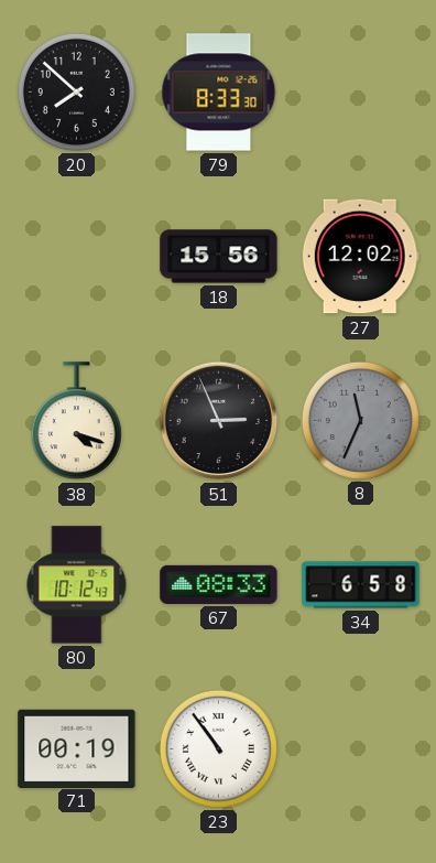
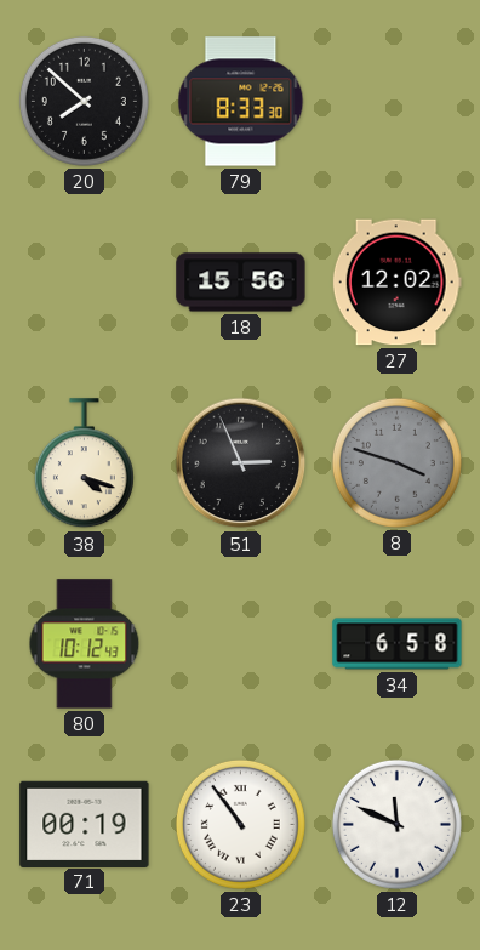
8: 11:34 -> 3:48
67: 08:33 -> none
12: none -> 11:49
